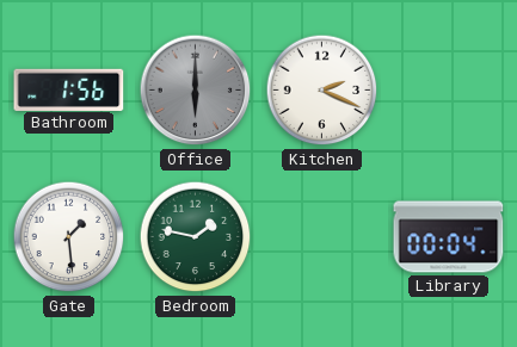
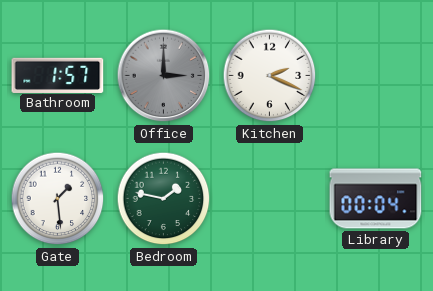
Bathroom: 1:56 -> 1:57
Office: 6:00 -> 3:00
